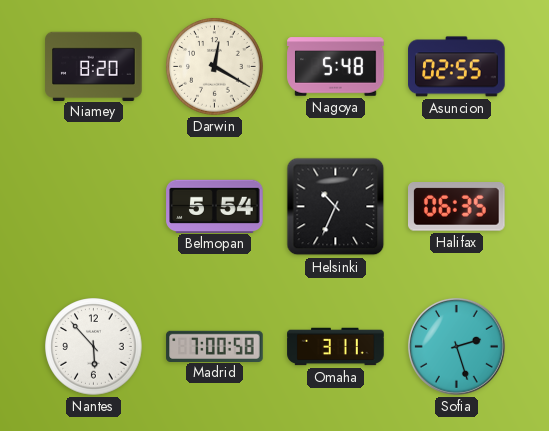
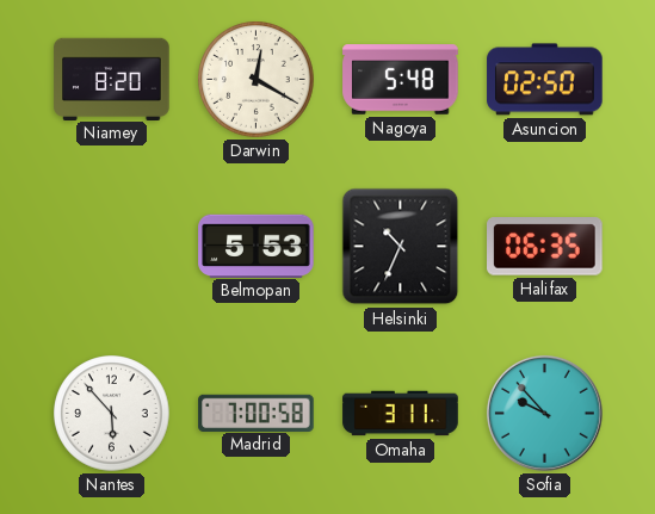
Asuncion: 02:55 -> 02:50
Belmopan: 5:54 -> 5:53
Sofia: 2:27 -> 9:53
